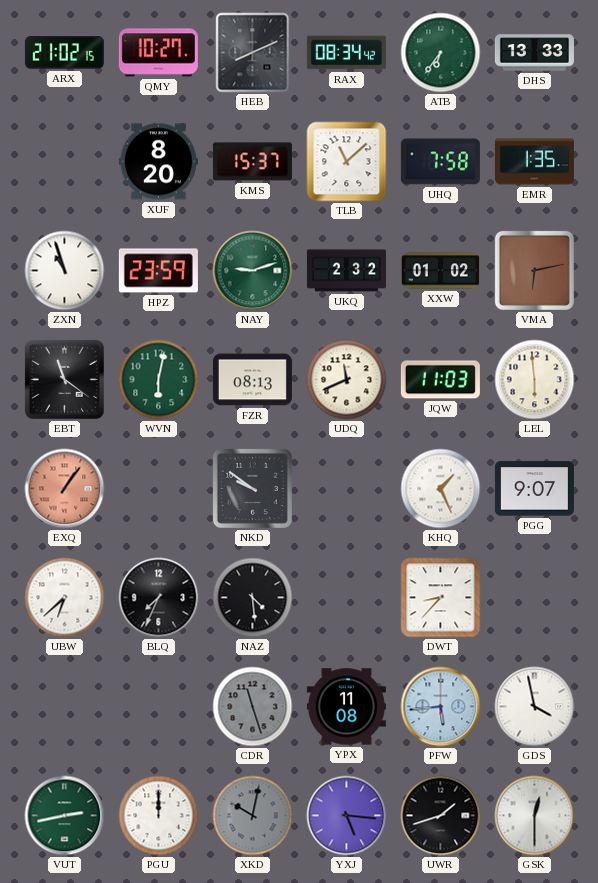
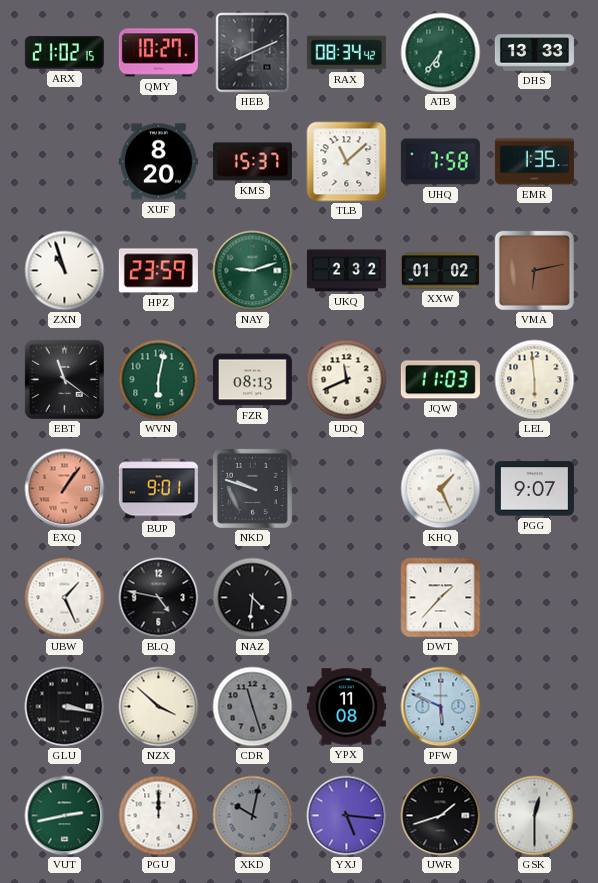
BUP: none -> 9:01
NKD: 9:51 -> 9:48
UBW: 6:38 -> 1:26
BLQ: 7:34 -> 4:47
NAZ: 4:29 -> 4:31
DWT: 8:37 -> 1:37
GLU: none -> 3:17
NZX: none -> 3:52
PFW: 5:44 -> 5:49
GDS: 3:58 -> none
